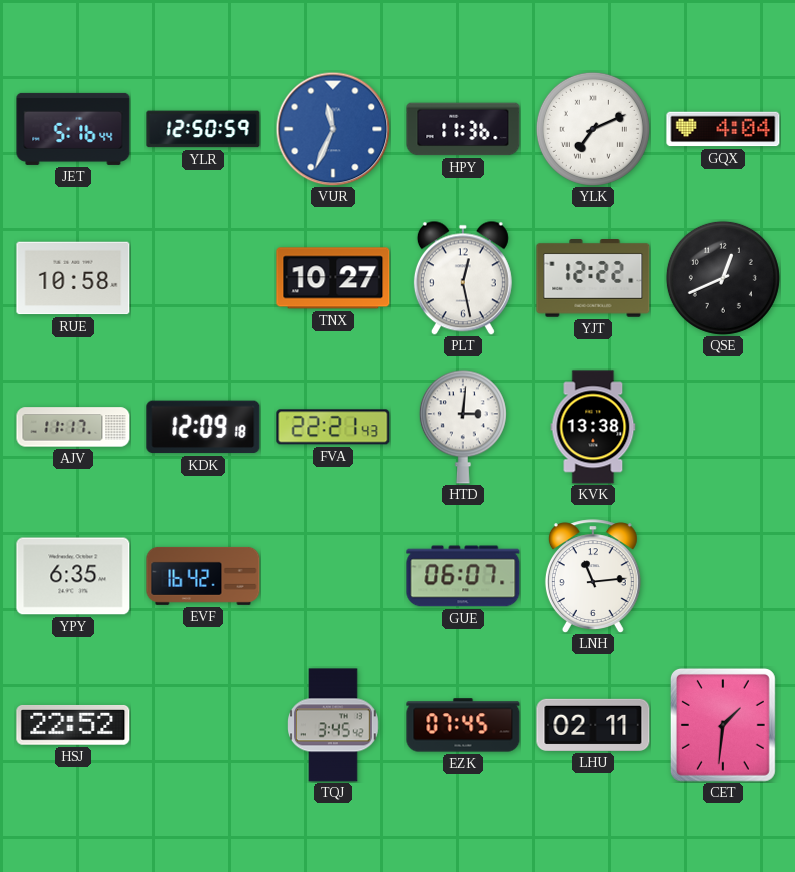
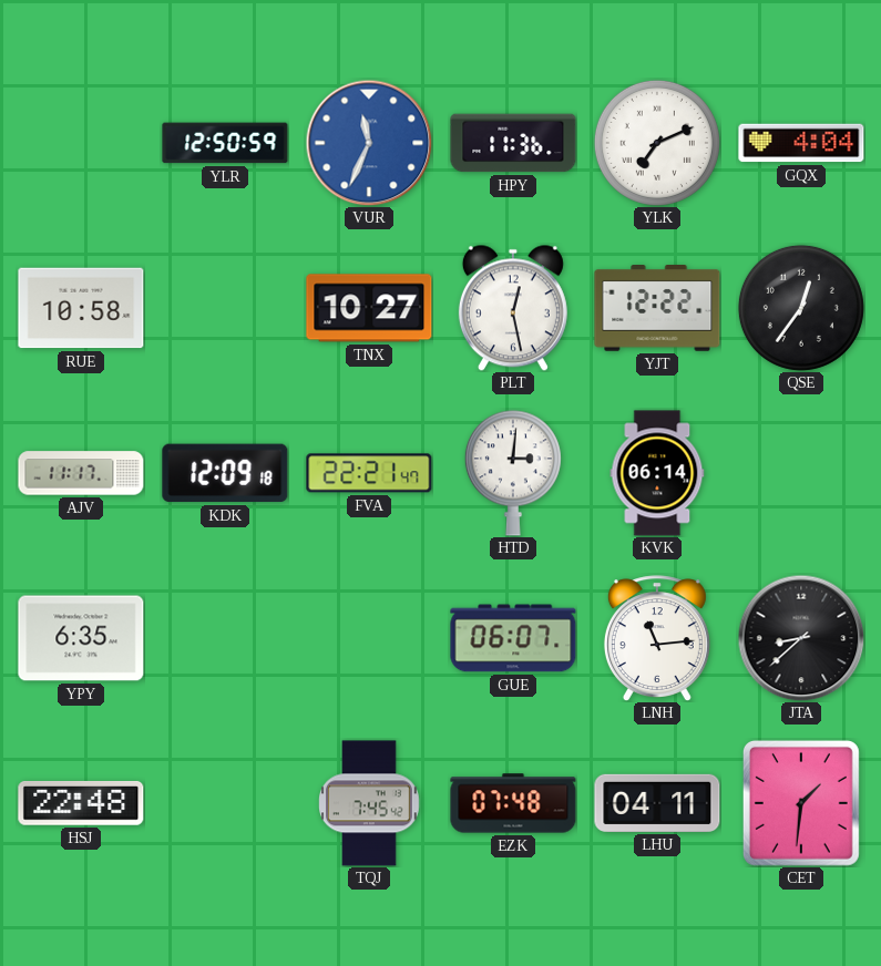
JET: 5:16 -> none
QSE: 12:41 -> 12:36
FVA: 22:21:43 -> 22:21:47
KVK: 13:38 -> 06:14
EVF: 16:42 -> none
JTA: none -> 8:38
HSJ: 22:52 -> 22:48
TQJ: 3:45 -> 7:45
EZK: 07:45 -> 07:48
LHU: 02:11 -> 04:11
